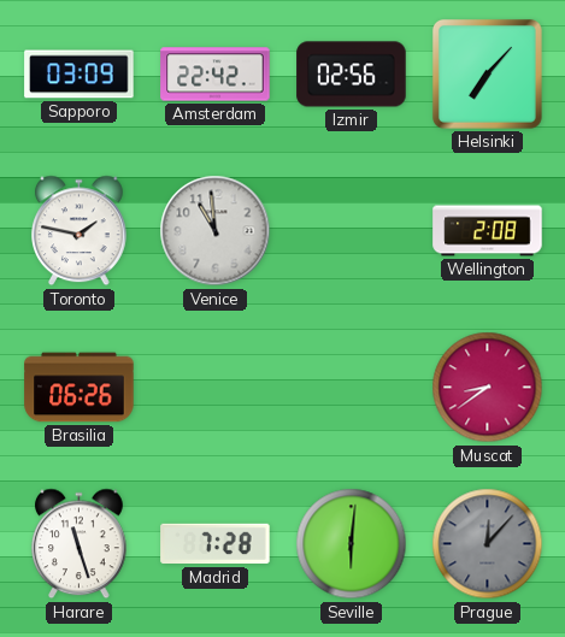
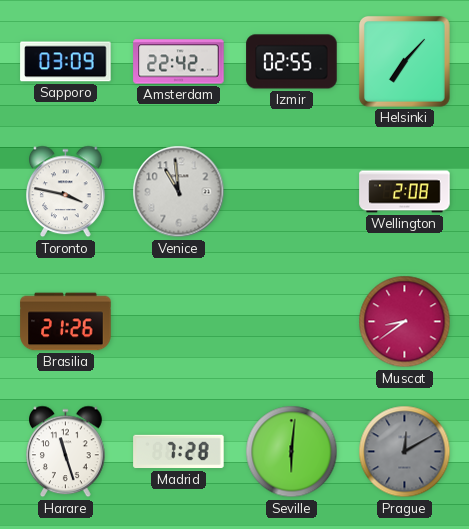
Izmir: 02:56 -> 02:55
Toronto: 1:47 -> 3:47
Brasilia: 06:26 -> 21:26
Prague: 12:07 -> 12:10
